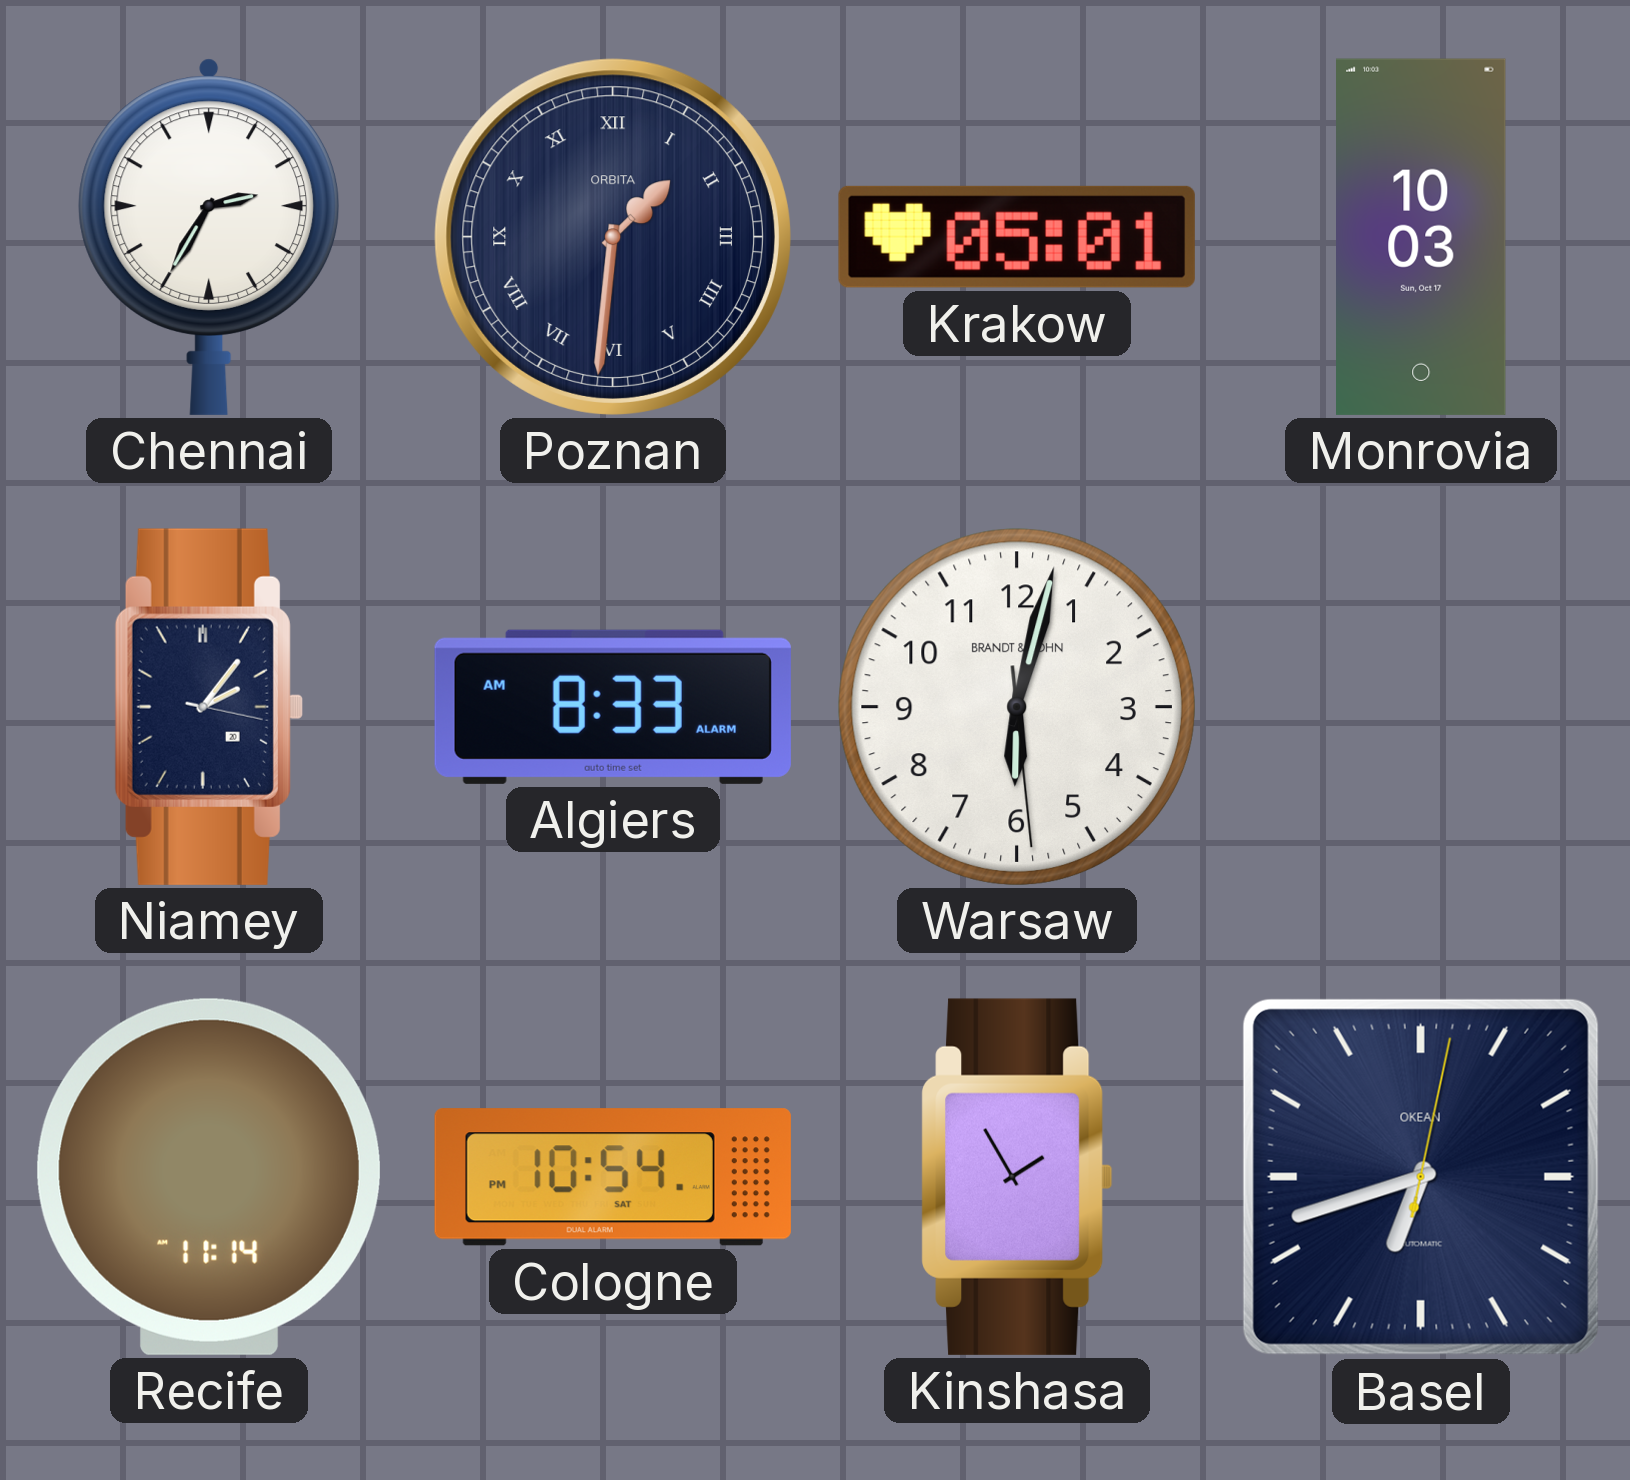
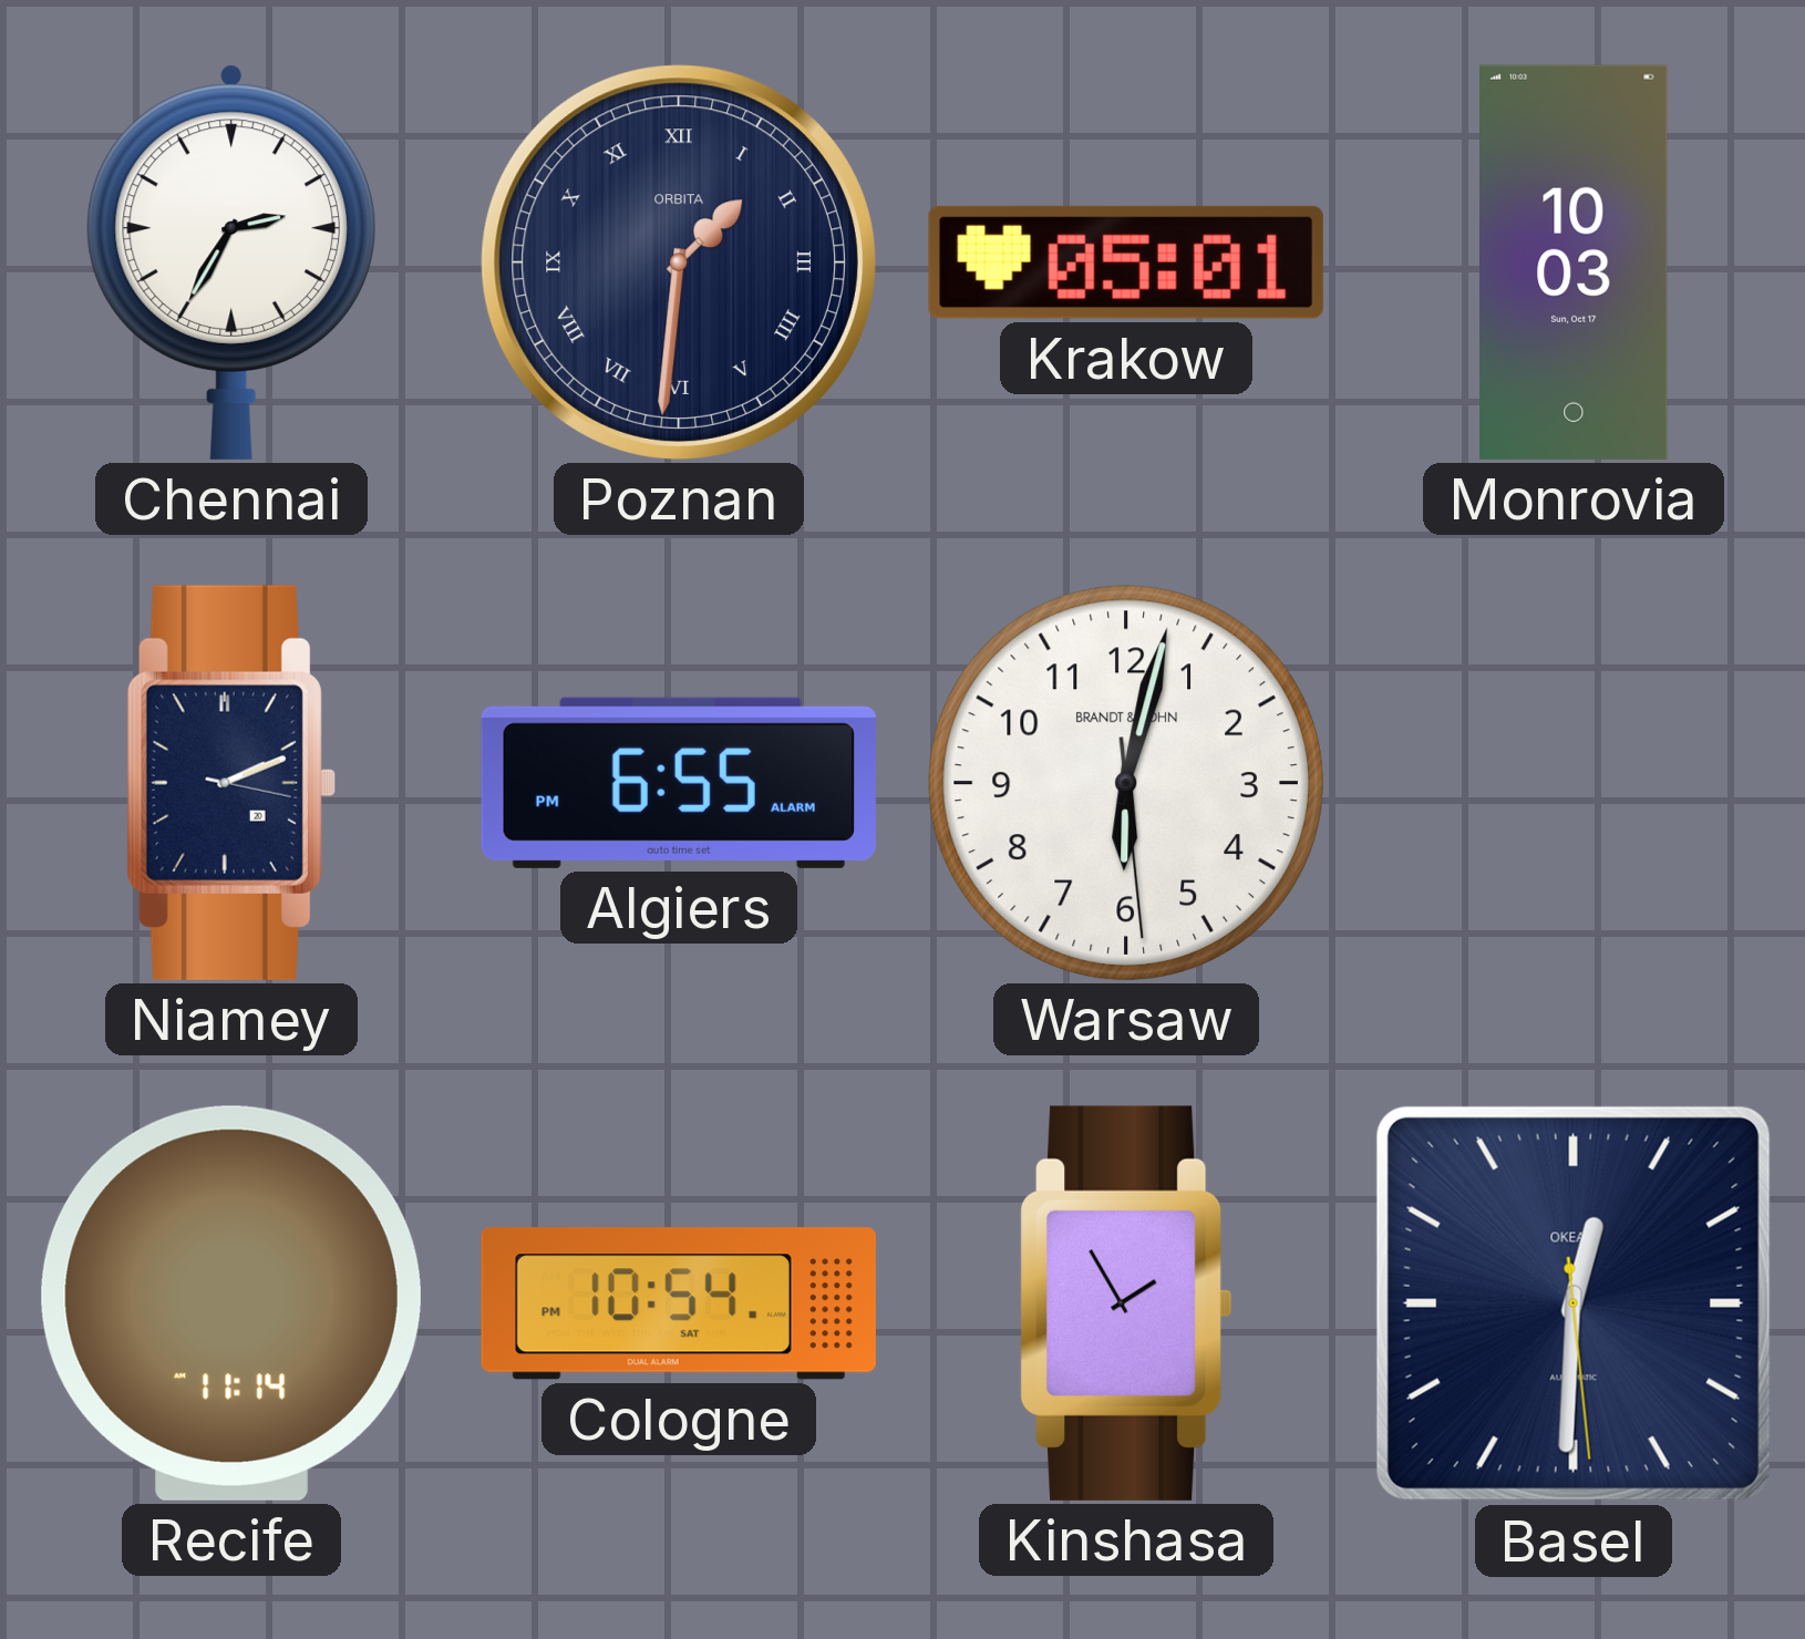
Niamey: 2:06 -> 2:11
Algiers: 8:33 -> 6:55
Basel: 6:42 -> 12:30
